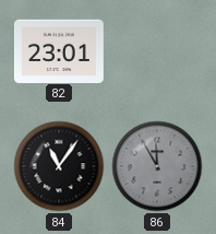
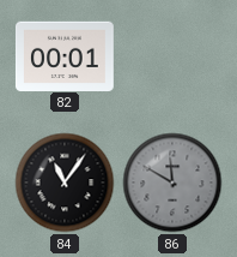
82: 23:01 -> 00:01
86: 11:55 -> 11:50
